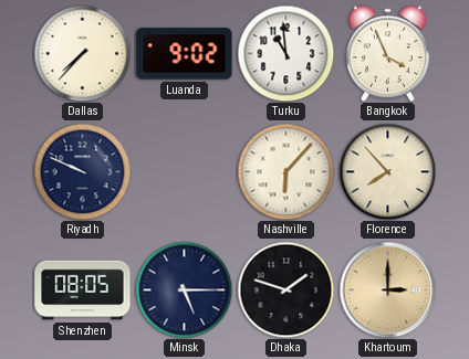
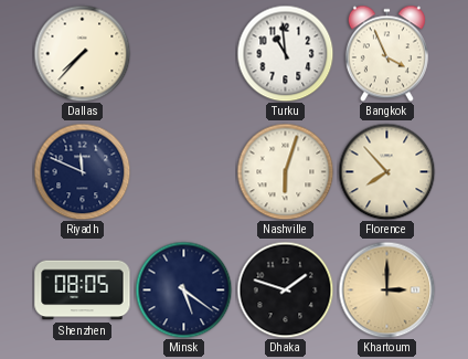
Luanda: 9:02 -> none
Riyadh: 9:49 -> 11:49
Nashville: 6:07 -> 6:03
Minsk: 5:15 -> 5:21
